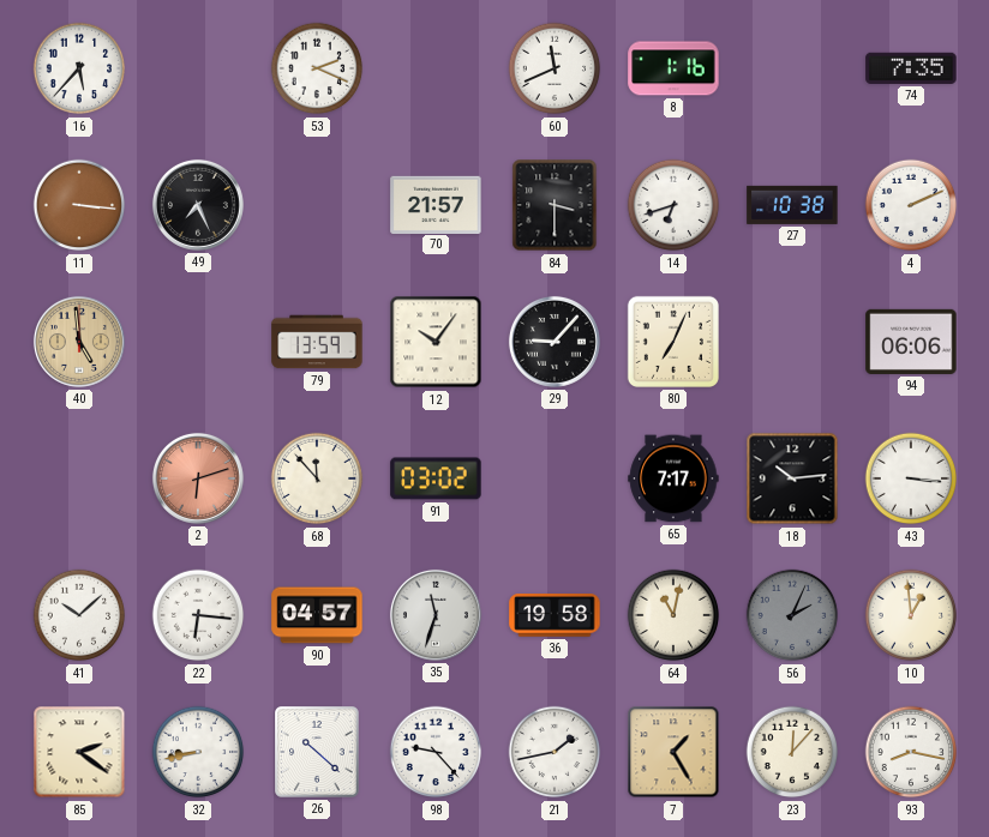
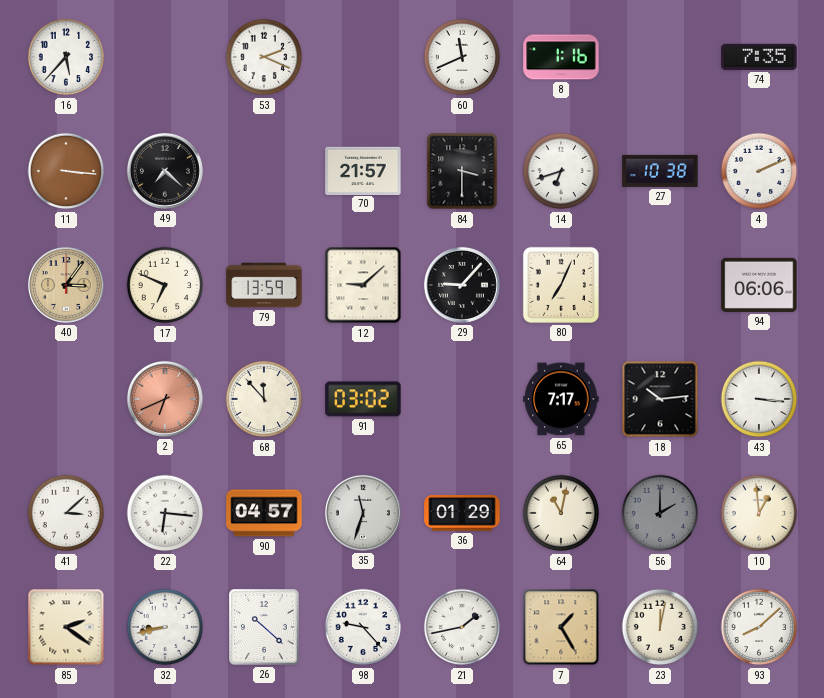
49: 7:26 -> 7:22
40: 4:59 -> 3:06
17: none -> 6:49
12: 10:06 -> 9:08
2: 6:12 -> 6:41
41: 10:08 -> 3:08
36: 19:58 -> 01:29
56: 2:04 -> 2:00
23: 12:07 -> 12:02
93: 8:17 -> 8:08
